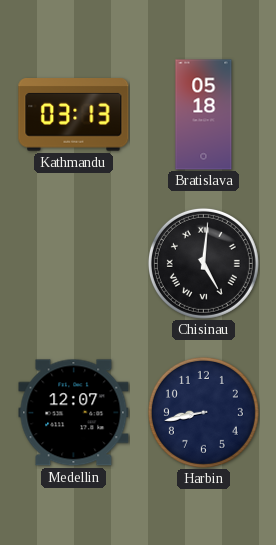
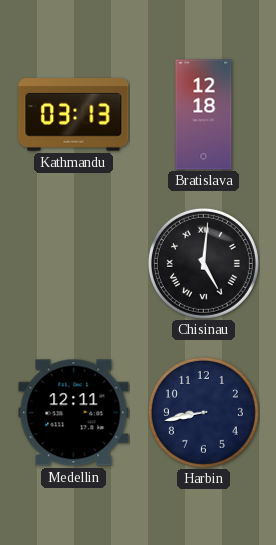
Bratislava: 05:18 -> 12:18
Medellin: 12:07 -> 12:11
